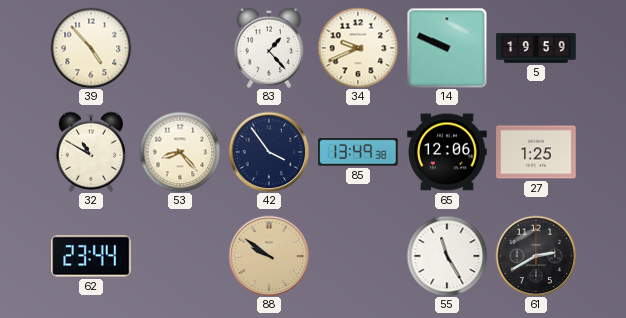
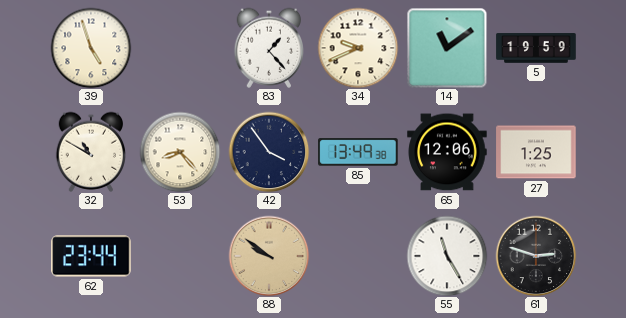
39: 4:53 -> 4:57
14: 9:49 -> 11:09
61: 2:40 -> 2:48
